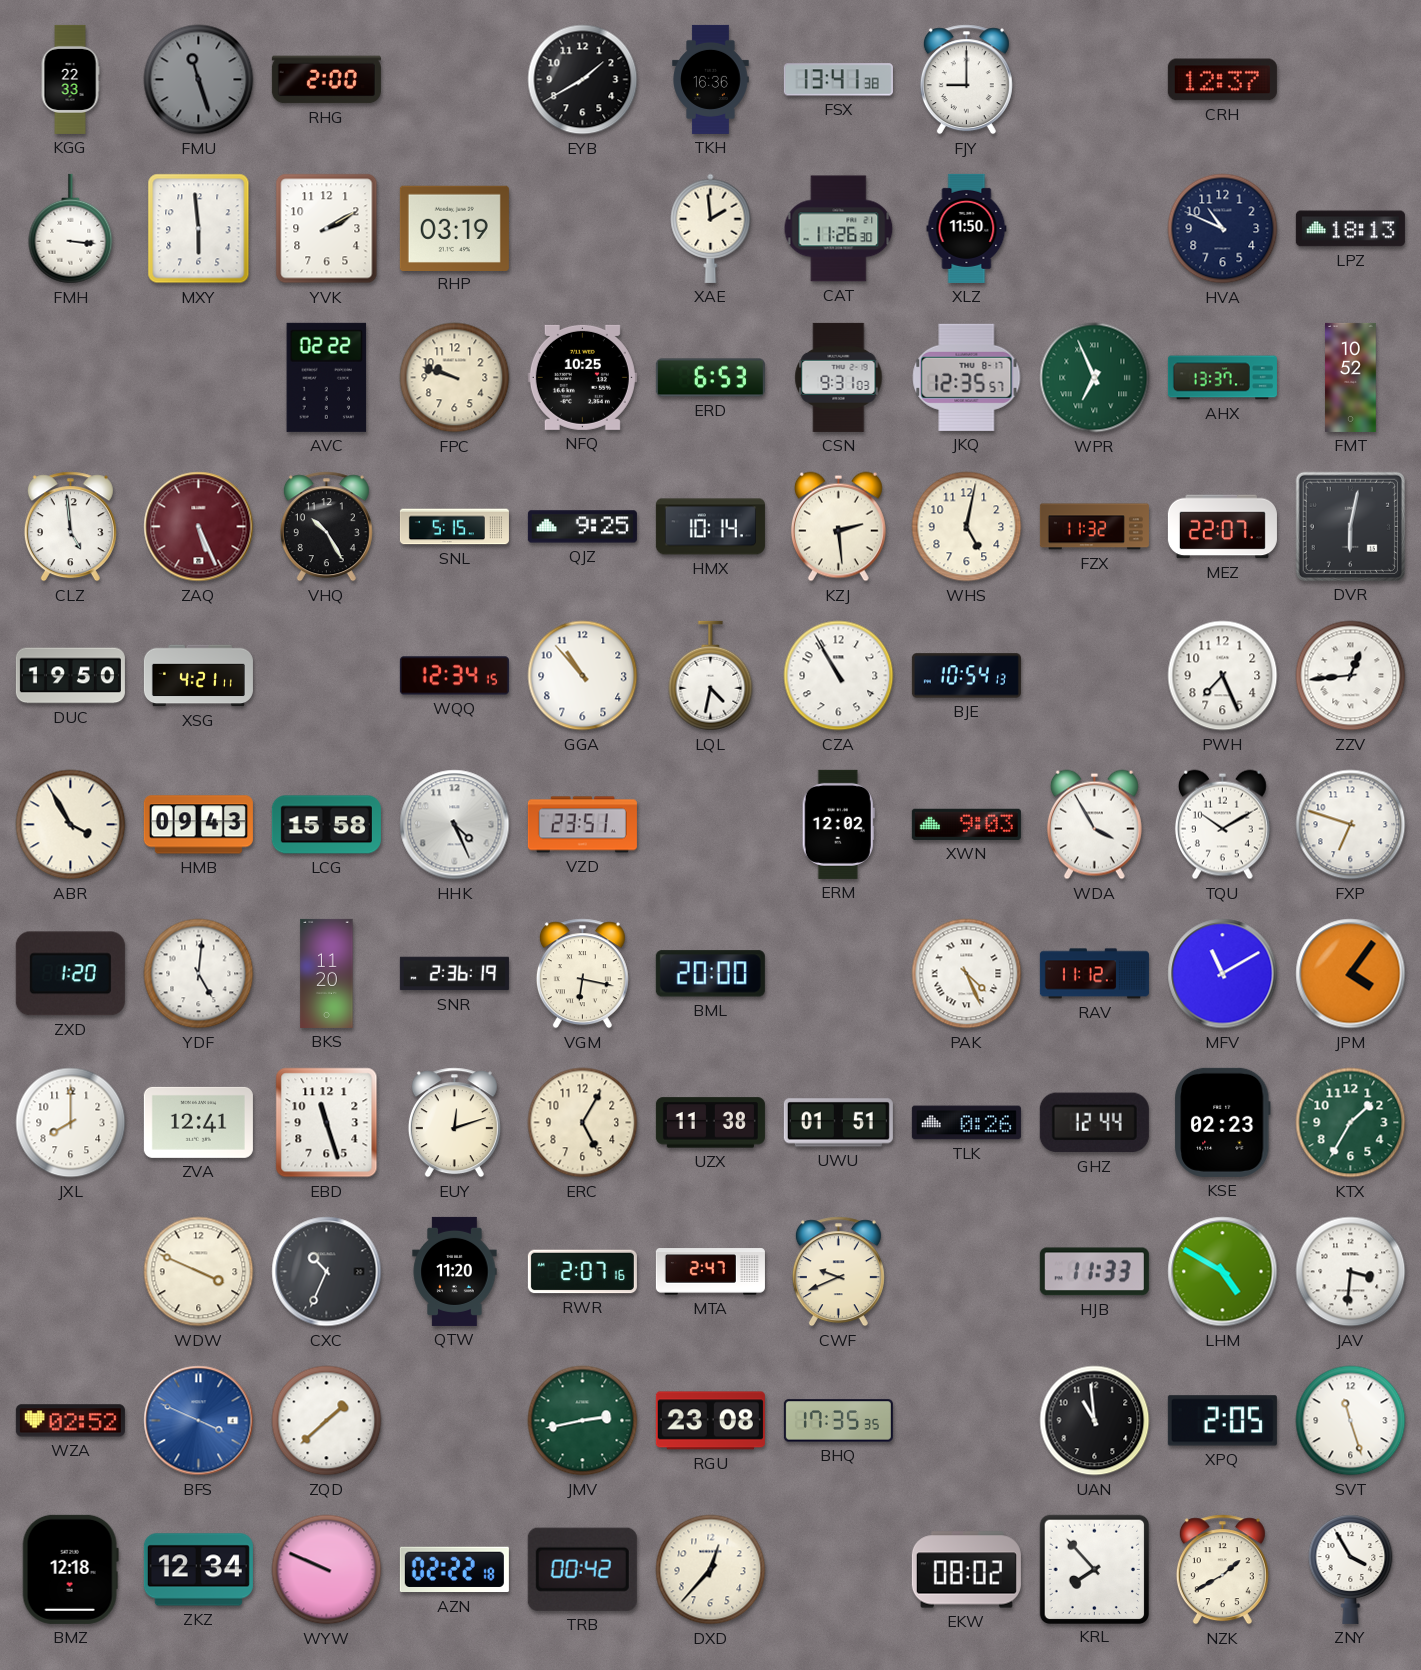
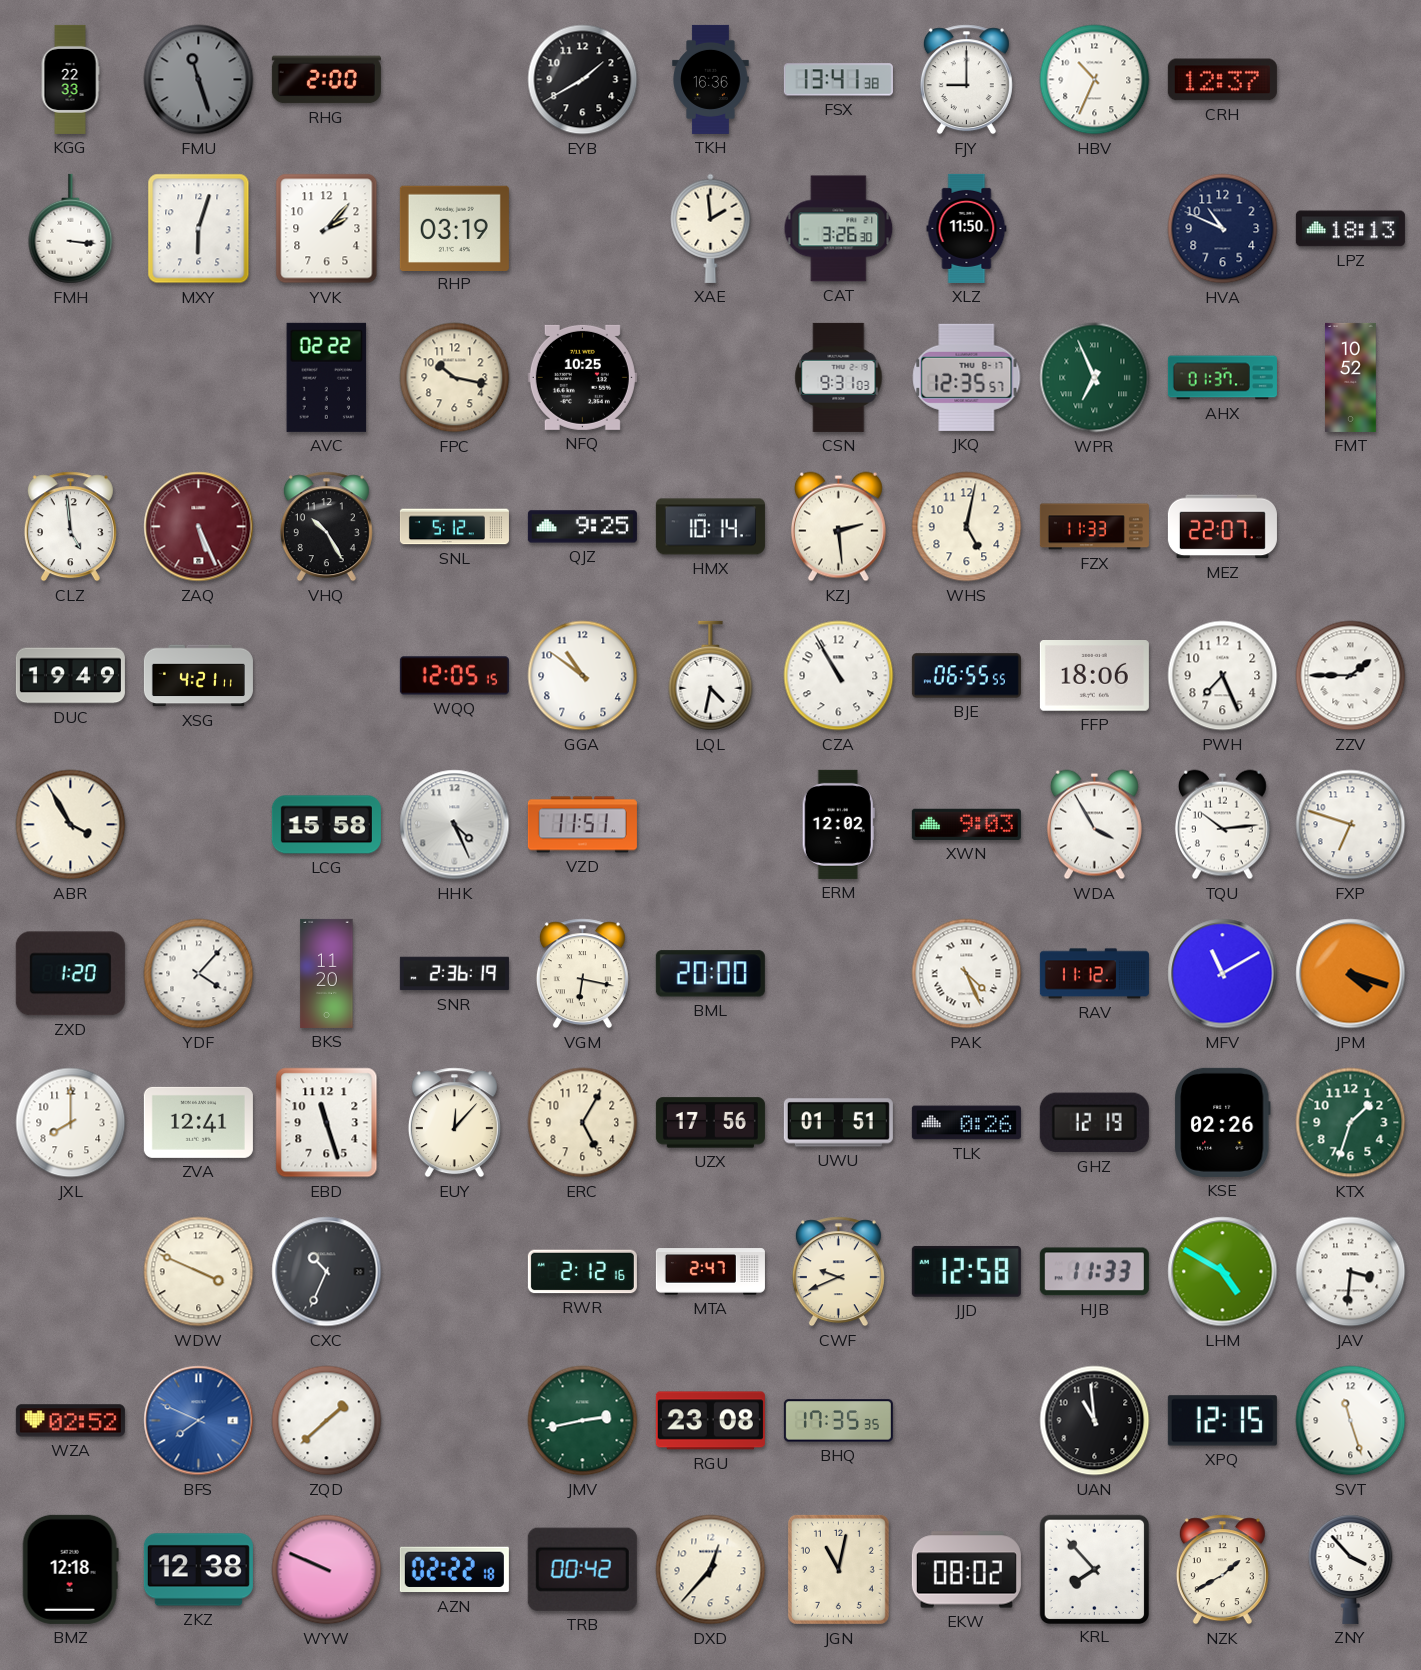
HBV: none -> 10:34
MXY: 5:59 -> 6:03
YVK: 2:10 -> 2:07
CAT: 11:26 -> 3:26
FPC: 9:48 -> 10:17
ERD: 6:53 -> none
AHX: 13:37 -> 01:37
SNL: 5:15 -> 5:12
FZX: 11:32 -> 11:33
DVR: 6:02 -> none
DUC: 19:50 -> 19:49
WQQ: 12:34 -> 12:05
GGA: 10:53 -> 10:51
BJE: 10:54 -> 06:55
FFP: none -> 18:06
ZZV: 12:44 -> 1:45
HMB: 09:43 -> none
VZD: 23:51 -> 11:51
TQU: 10:10 -> 10:14
YDF: 5:01 -> 4:07
JPM: 4:06 -> 4:18
EUY: 12:12 -> 12:07
UZX: 11:38 -> 17:56
GHZ: 12:44 -> 12:19
KSE: 02:23 -> 02:26
KTX: 1:35 -> 1:33
QTW: 11:20 -> none
RWR: 2:07 -> 2:12
JJD: none -> 12:58
BFS: 3:49 -> 7:49
XPQ: 2:05 -> 12:15
ZKZ: 12:34 -> 12:38
JGN: none -> 11:02
ZNY: 3:55 -> 3:53
